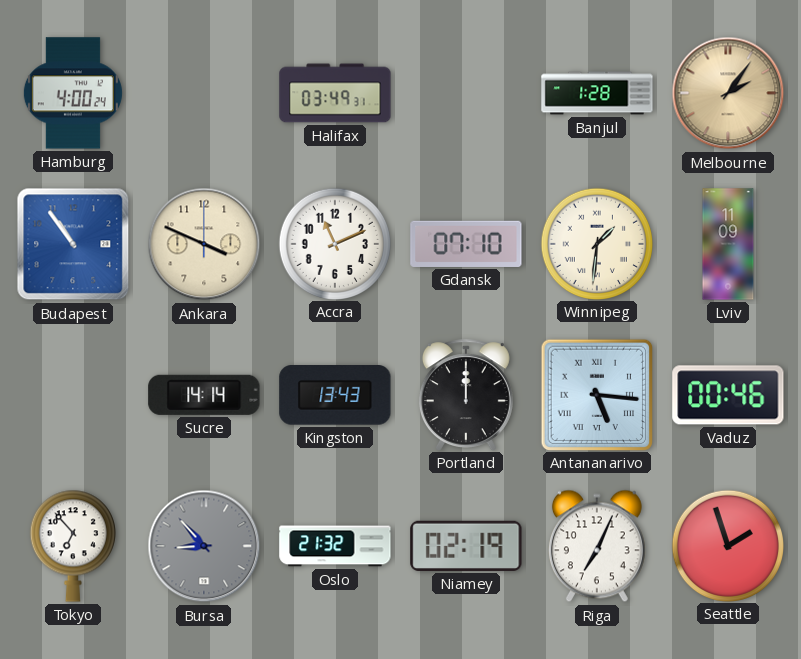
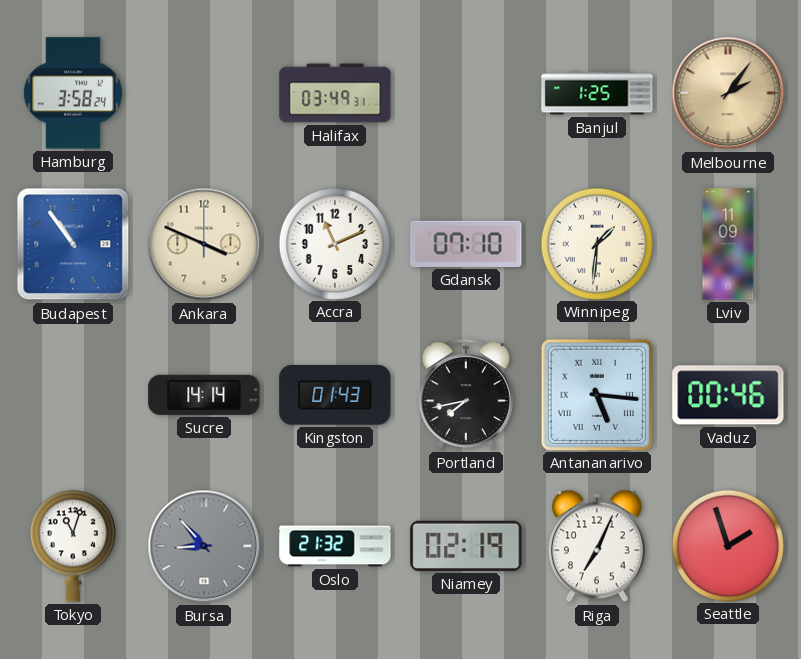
Hamburg: 4:00 -> 3:58
Banjul: 1:28 -> 1:25
Kingston: 13:43 -> 01:43
Portland: 12:00 -> 7:43
Tokyo: 6:53 -> 11:03
